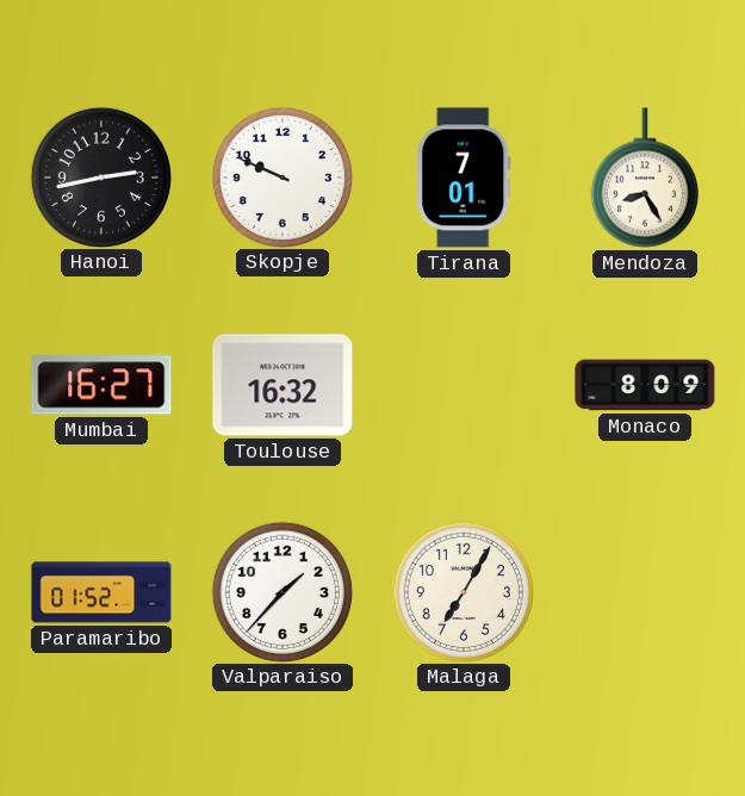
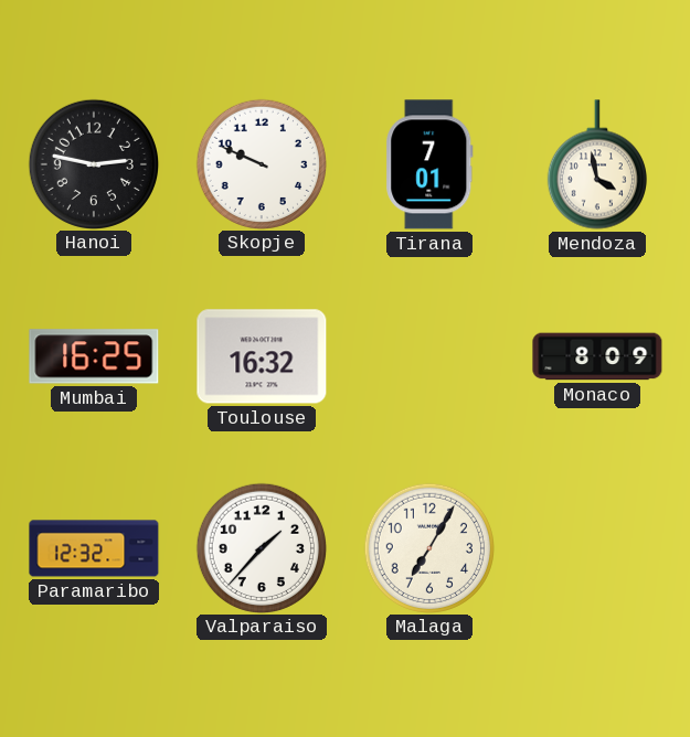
Hanoi: 2:43 -> 2:47
Mendoza: 8:25 -> 3:58
Mumbai: 16:27 -> 16:25
Paramaribo: 01:52 -> 12:32
